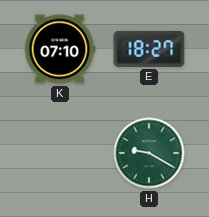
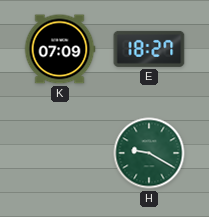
K: 07:10 -> 07:09
